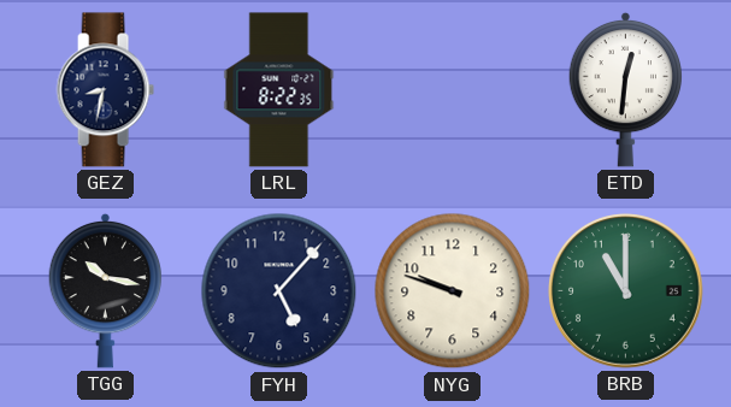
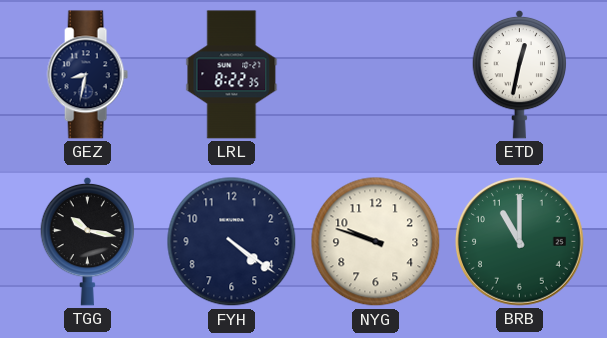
ETD: 12:31 -> 12:32
FYH: 5:07 -> 4:21
